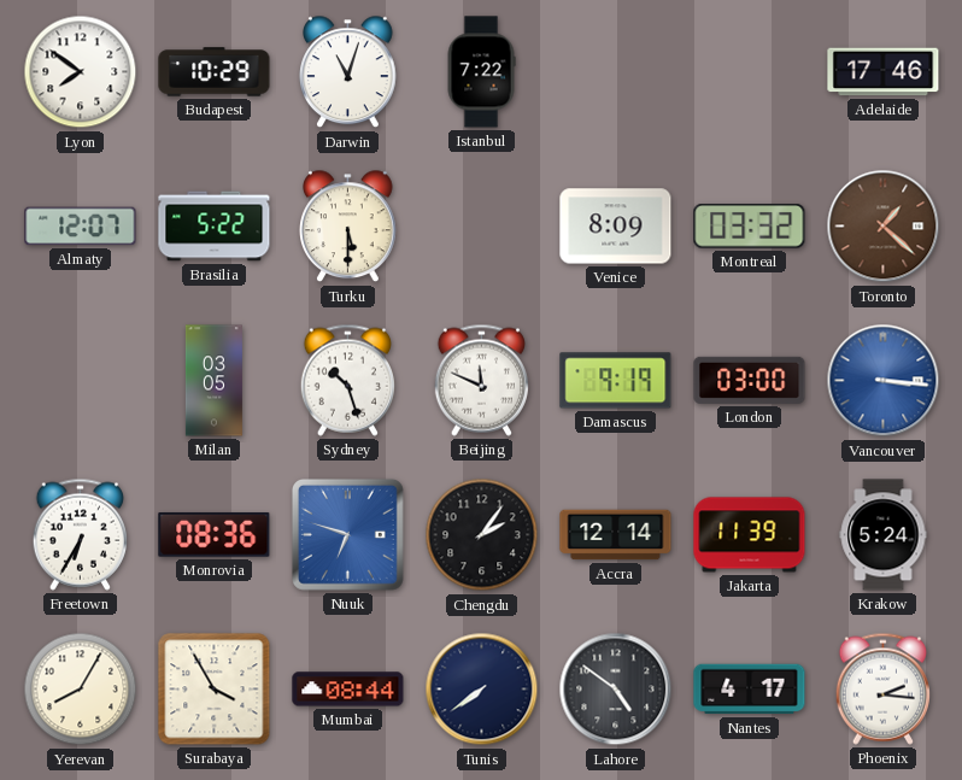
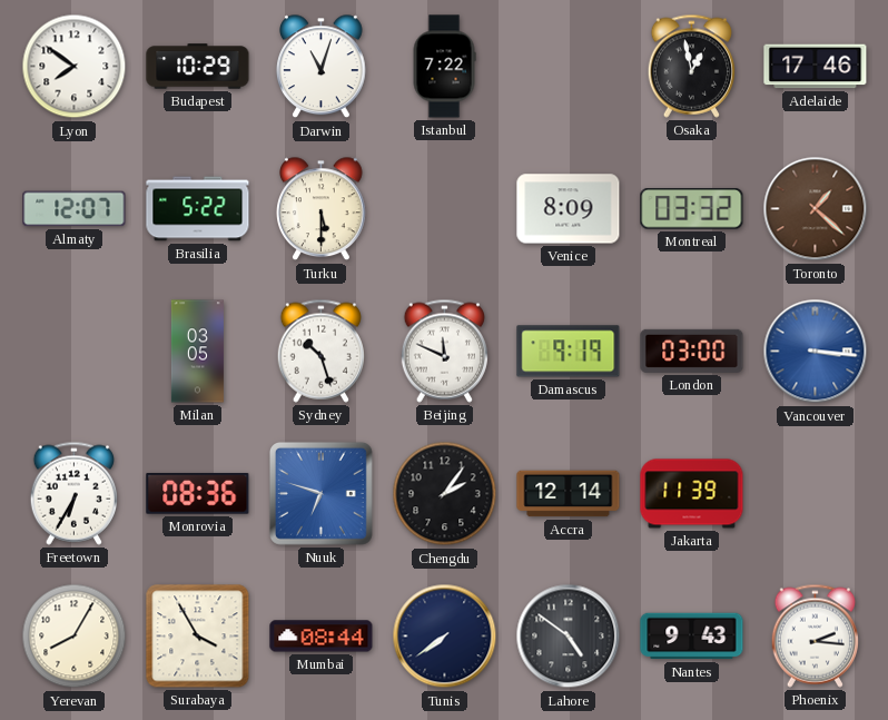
Osaka: none -> 12:58
Krakow: 5:24 -> none
Nantes: 4:17 -> 9:43
